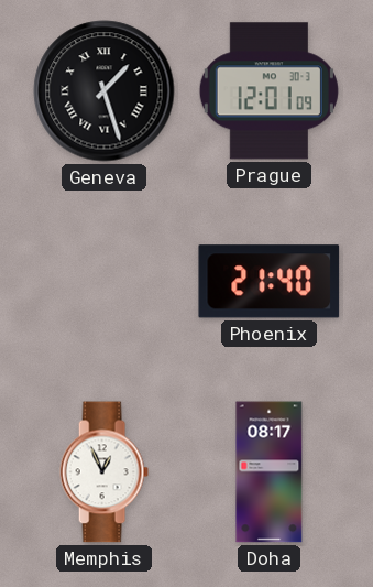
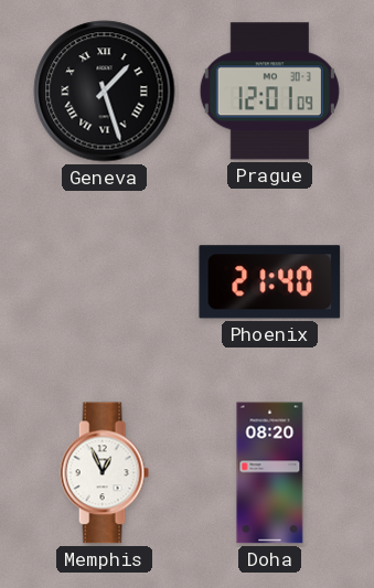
Doha: 08:17 -> 08:20
